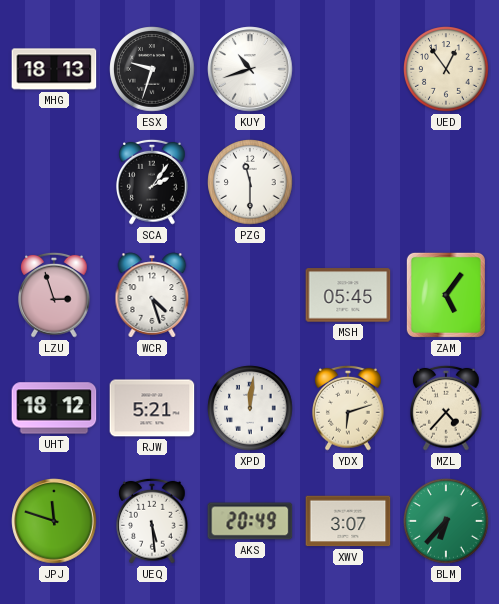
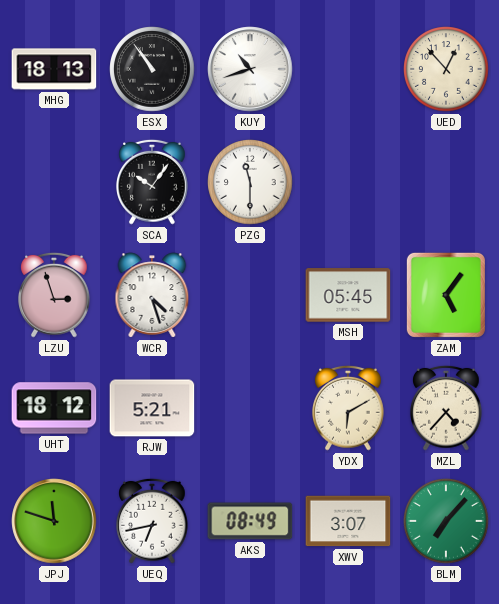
ESX: 9:33 -> 10:54
UED: 12:54 -> 12:53
SCA: 2:06 -> 10:06
XPD: 12:01 -> none
YDX: 6:12 -> 6:10
UEQ: 5:29 -> 6:43
AKS: 20:49 -> 08:49
BLM: 6:37 -> 7:07
